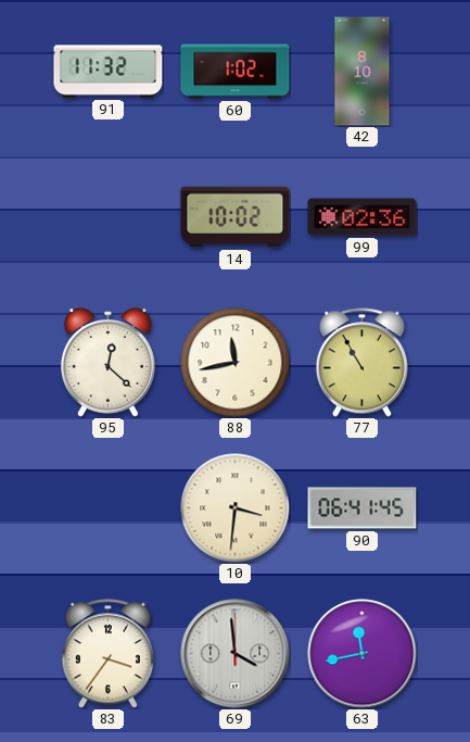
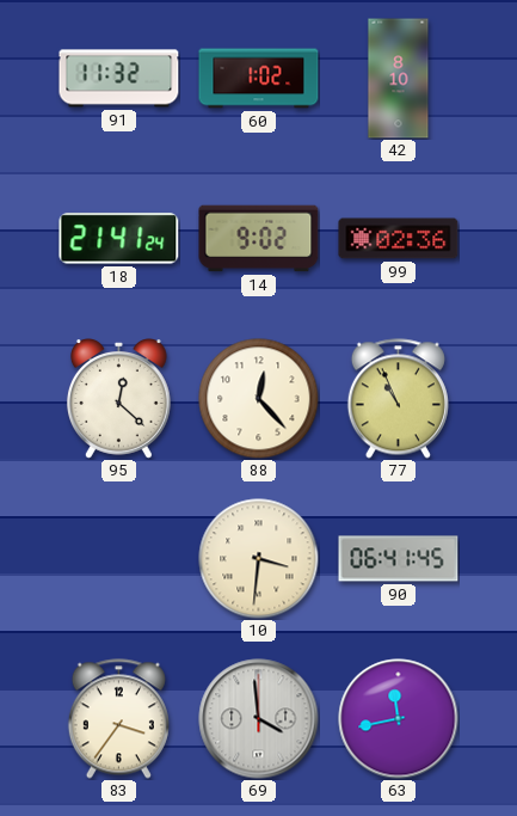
18: none -> 21:41
14: 10:02 -> 9:02
88: 11:43 -> 12:23
77: 10:55 -> 10:56
